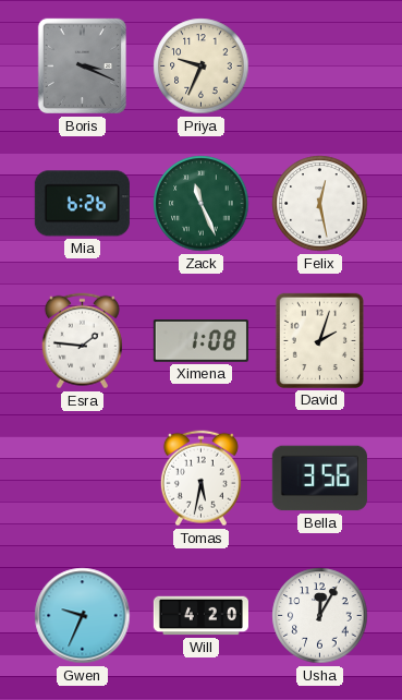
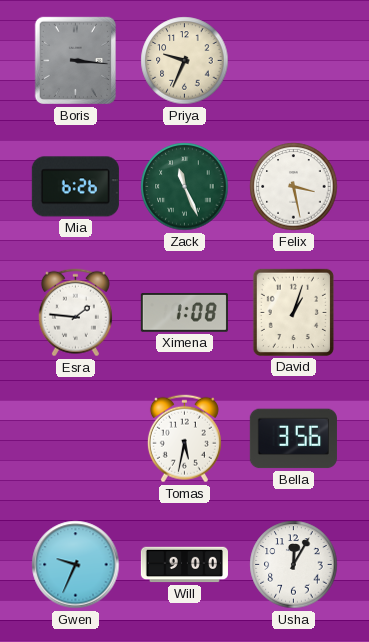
Boris: 3:19 -> 3:16
Felix: 12:28 -> 3:28
David: 2:03 -> 1:03
Will: 4:20 -> 9:00
